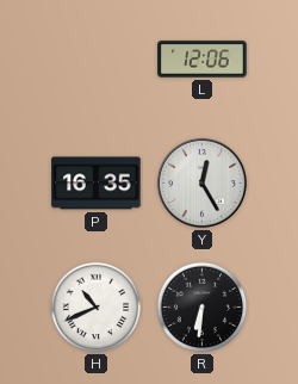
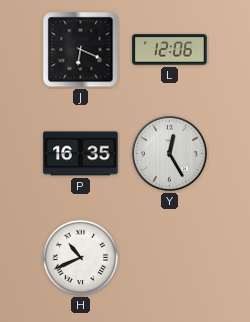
J: none -> 6:19
R: 6:31 -> none
